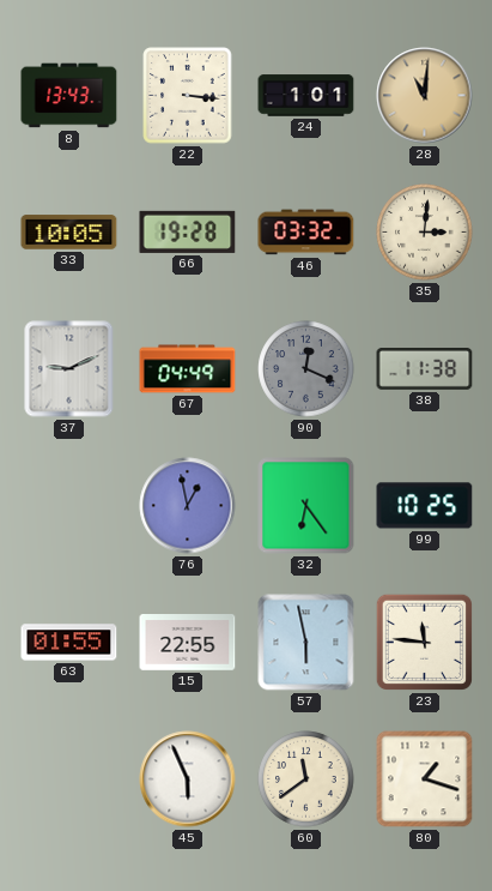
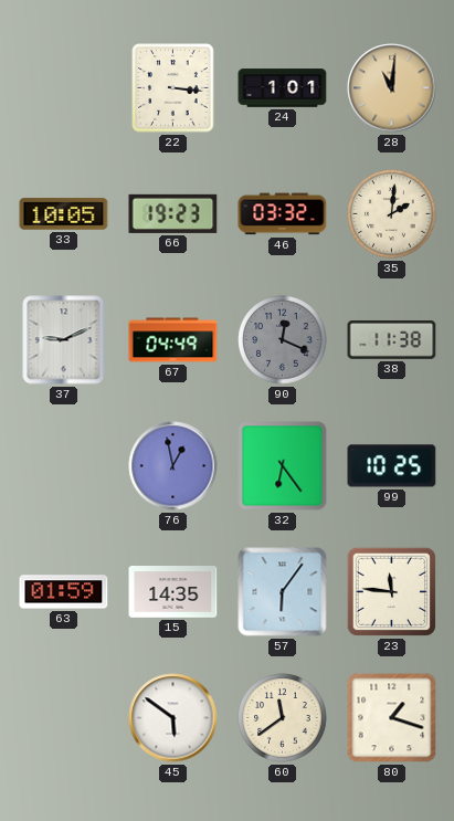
8: 13:43 -> none
66: 19:28 -> 19:23
35: 3:01 -> 2:01
63: 01:55 -> 01:59
15: 22:55 -> 14:35
57: 5:58 -> 6:06
45: 5:56 -> 5:51
